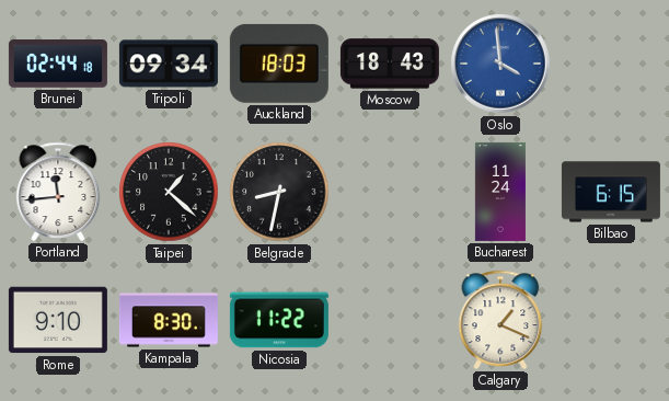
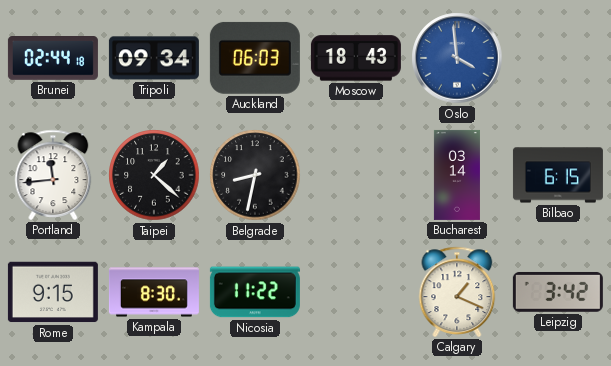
Auckland: 18:03 -> 06:03
Bucharest: 11:24 -> 03:14
Rome: 9:10 -> 9:15
Leipzig: none -> 3:42
